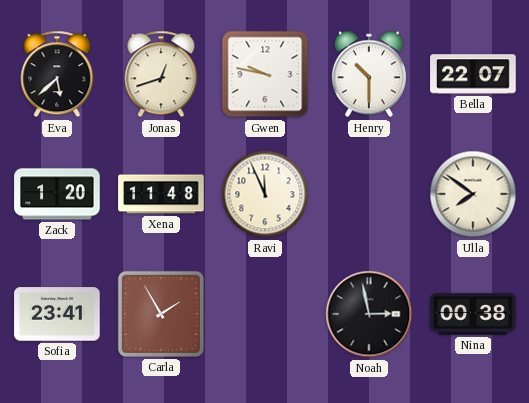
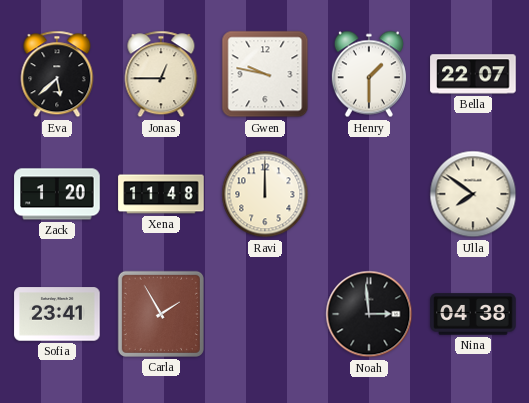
Jonas: 12:42 -> 12:45
Henry: 10:30 -> 1:30
Ravi: 11:56 -> 12:00
Noah: 2:58 -> 2:59
Nina: 00:38 -> 04:38
